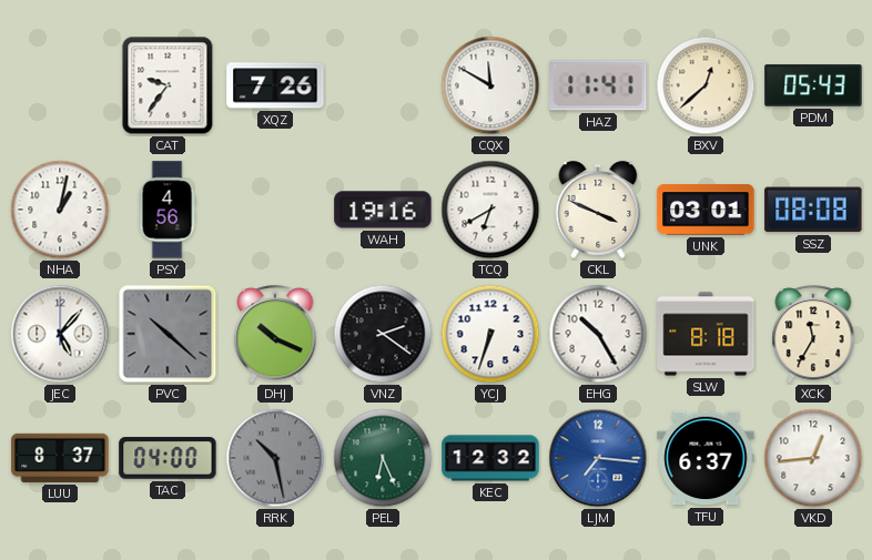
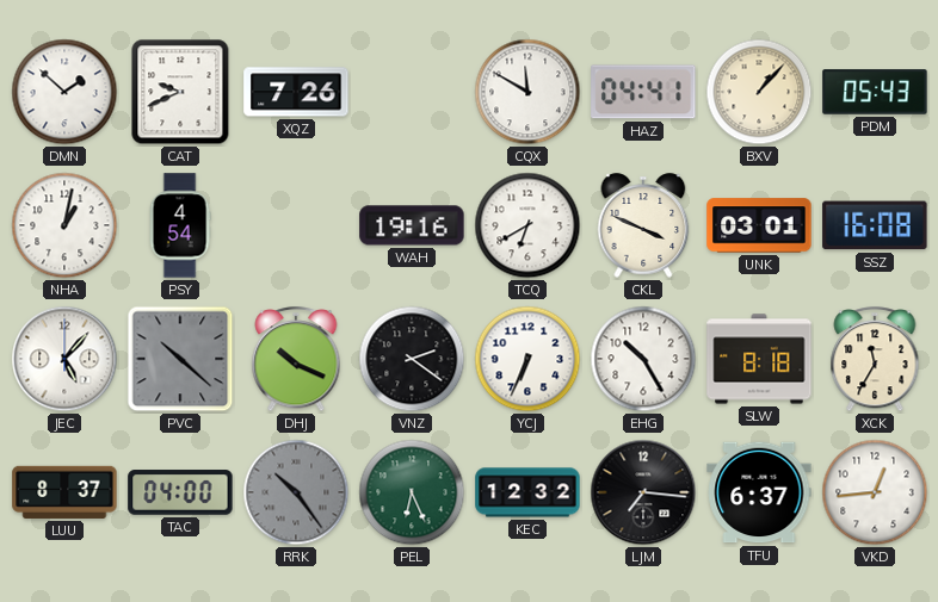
DMN: none -> 1:52
CAT: 9:36 -> 9:41
HAZ: 11:41 -> 04:41
BXV: 12:38 -> 1:07
PSY: 4:56 -> 4:54
SSZ: 08:08 -> 16:08
YCJ: 6:33 -> 6:34
RRK: 10:28 -> 10:24
LJM dial: blue -> black
